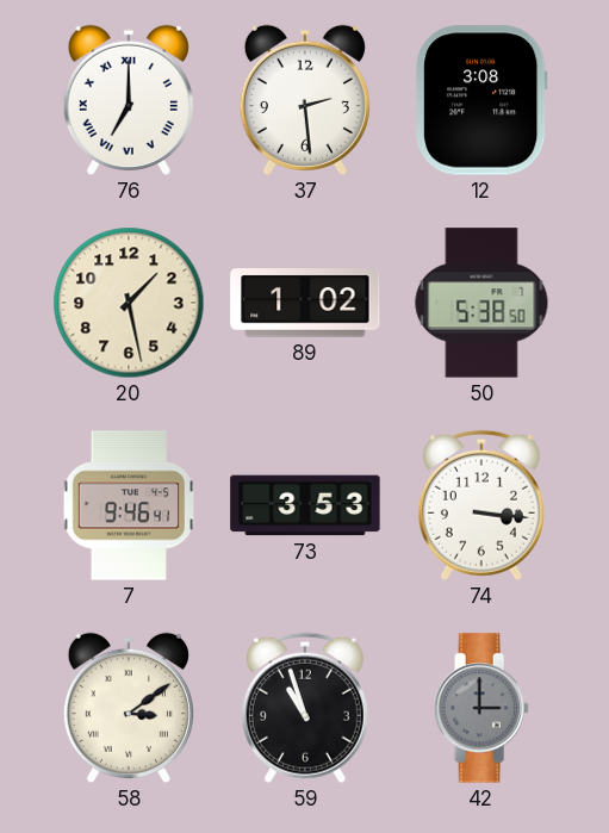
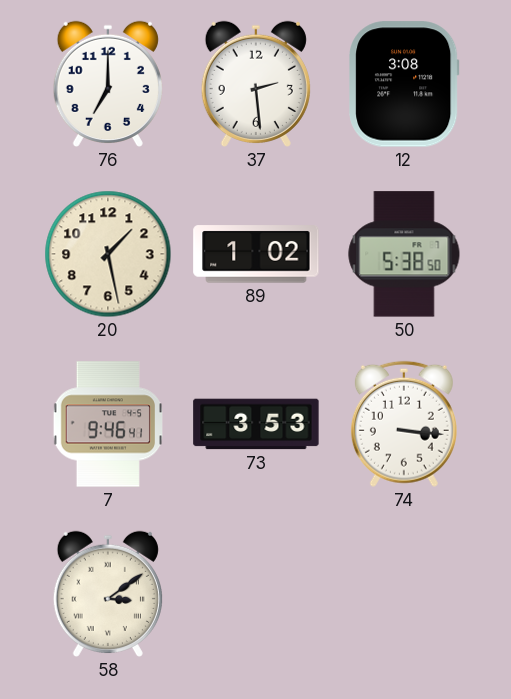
76 numerals: Roman -> Arabic
59: 10:57 -> none
42: 3:00 -> none
